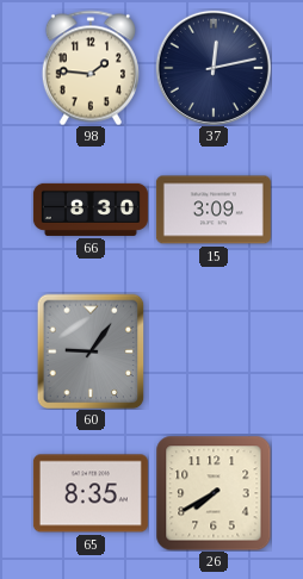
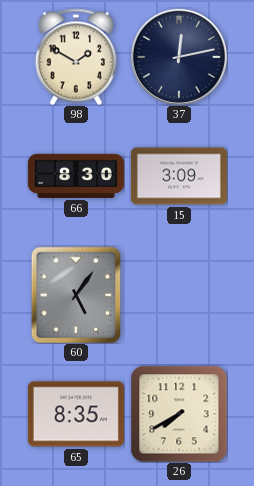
98: 1:46 -> 1:50
60: 9:06 -> 5:06
